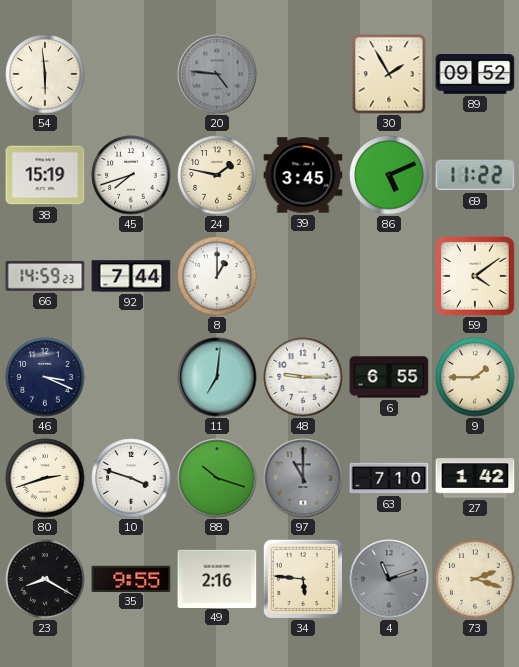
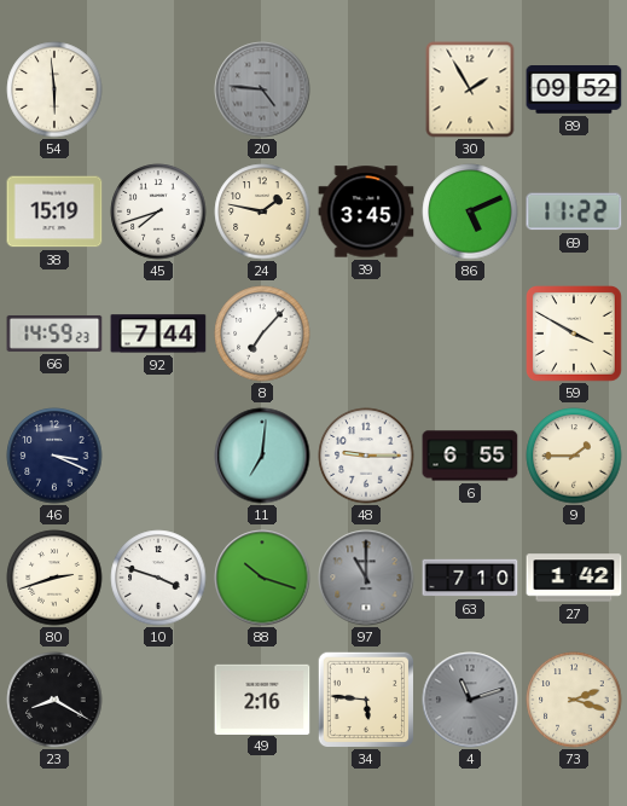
8: 1:00 -> 7:07
59: 4:09 -> 3:50
35: 9:55 -> none
